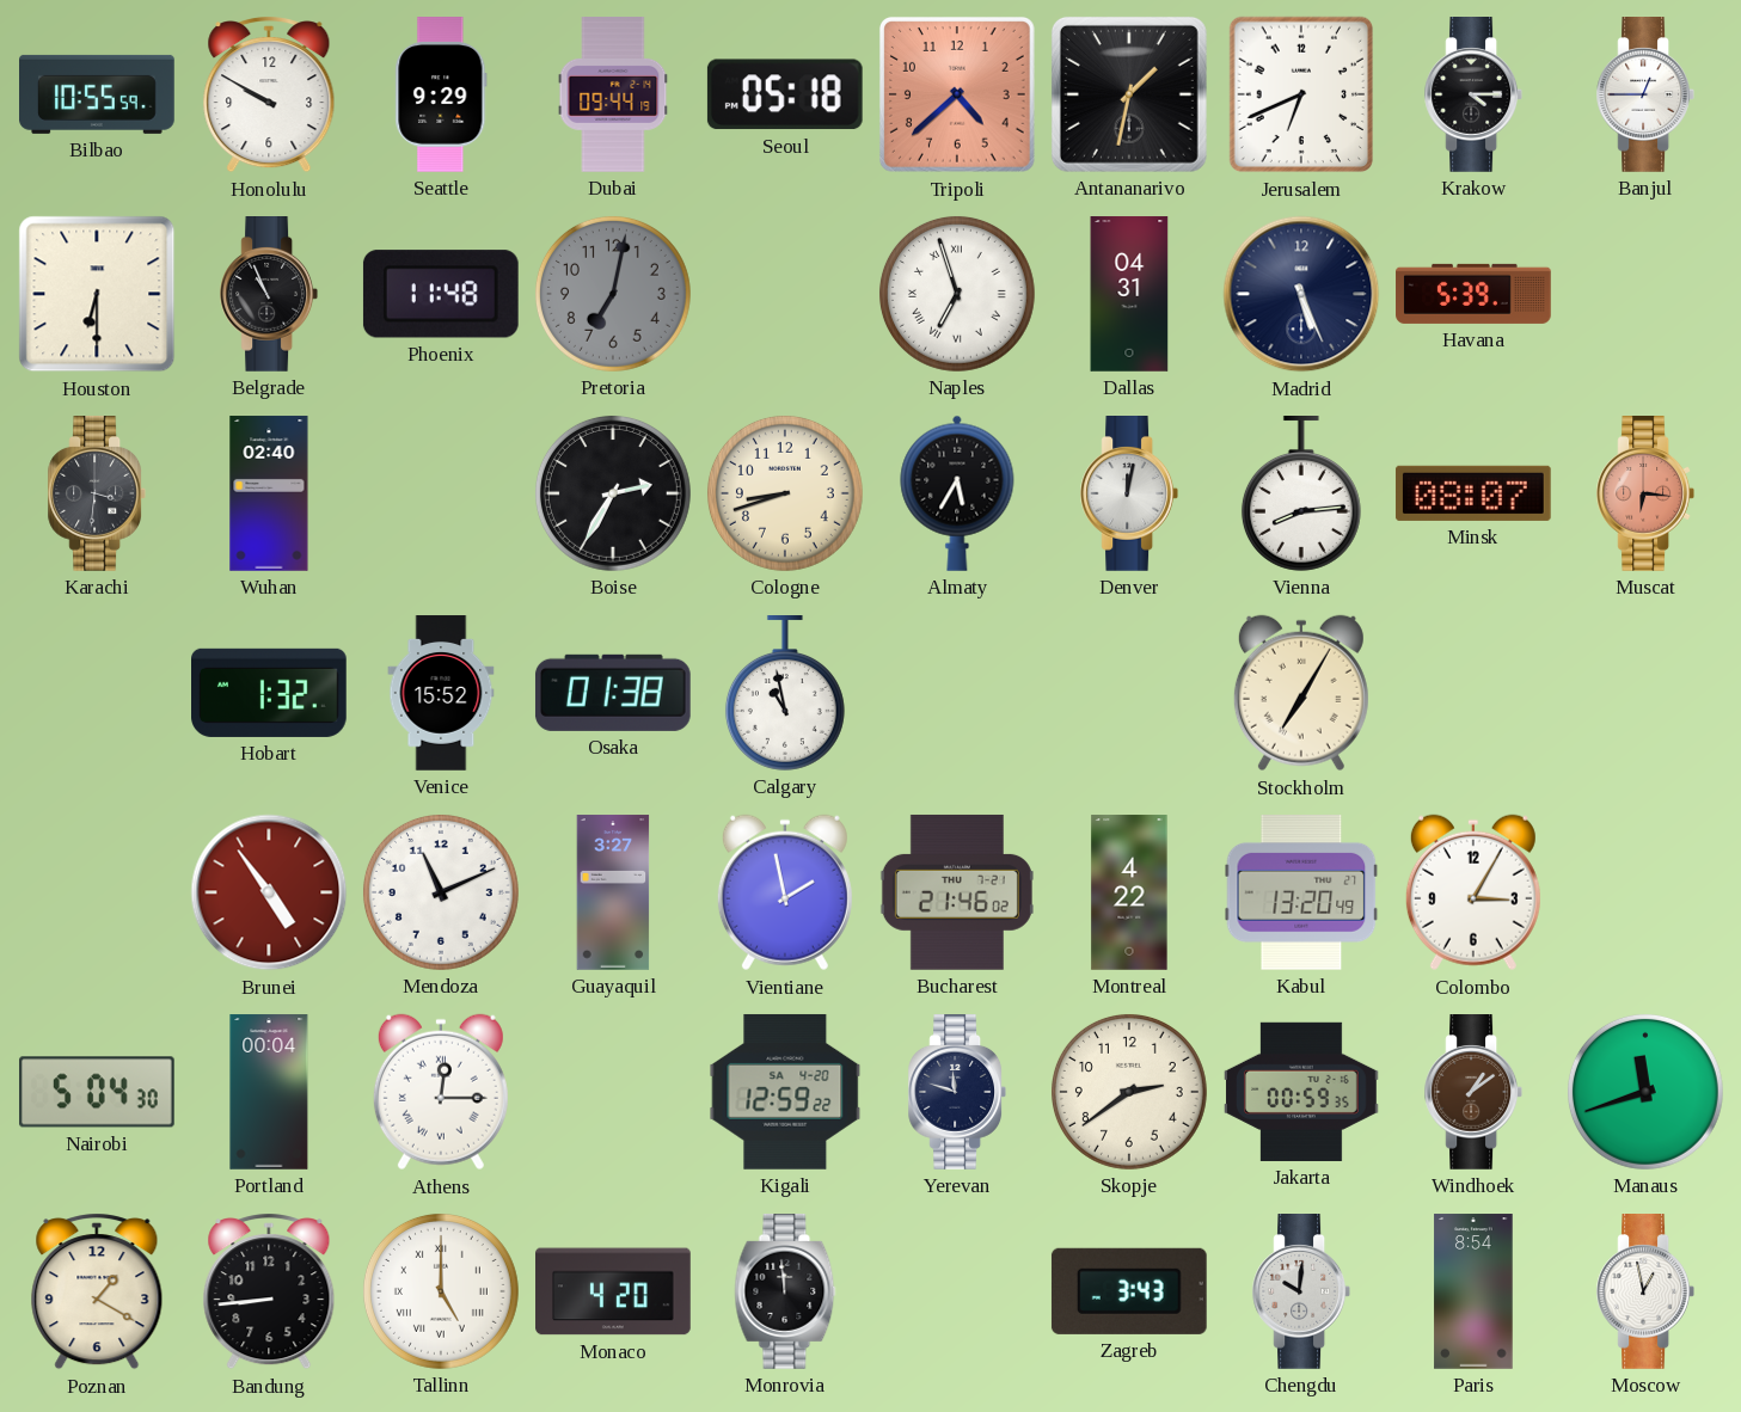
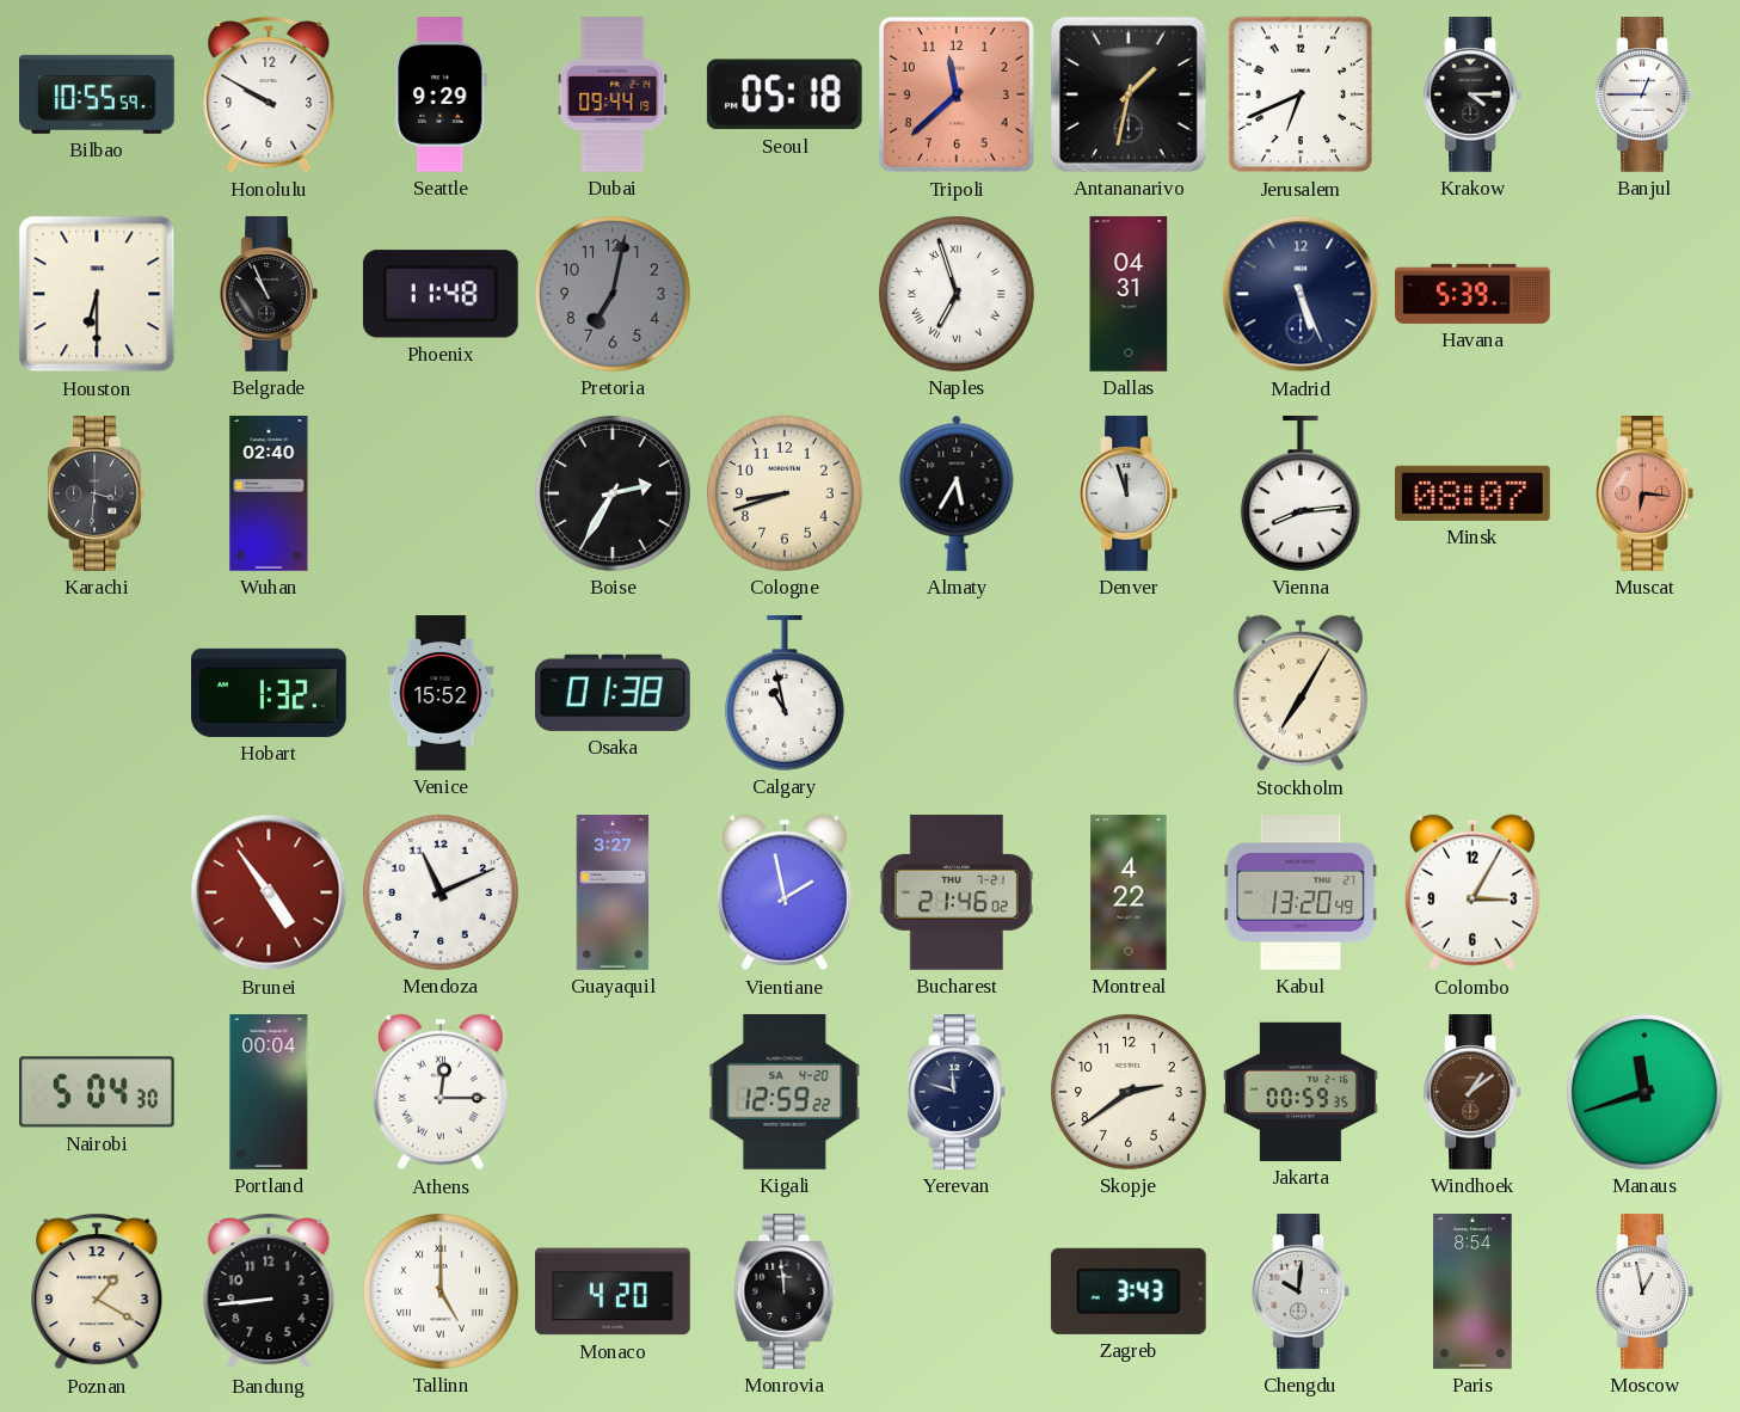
Tripoli: 4:38 -> 11:38
Denver: 12:02 -> 11:57
